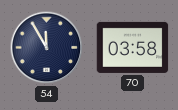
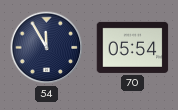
70: 03:58 -> 05:54
